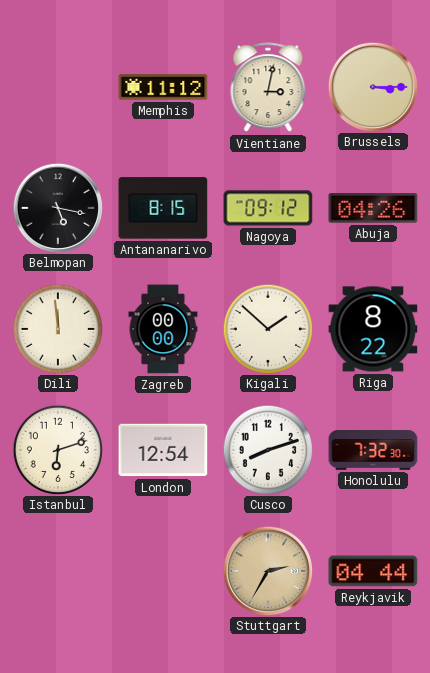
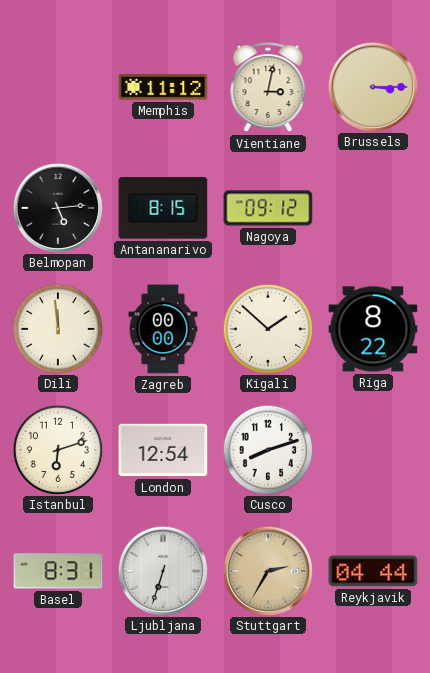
Belmopan: 5:17 -> 5:14
Abuja: 04:26 -> none
Honolulu: 7:32 -> none
Basel: none -> 8:31
Ljubljana: none -> 6:33
